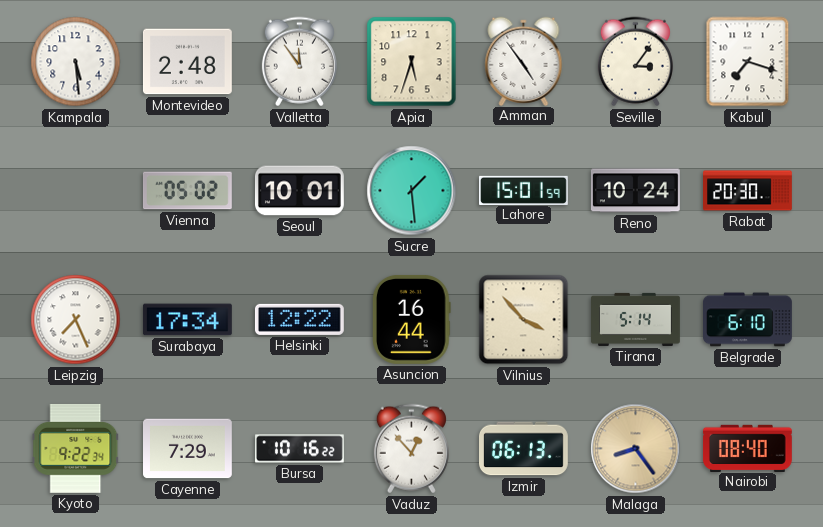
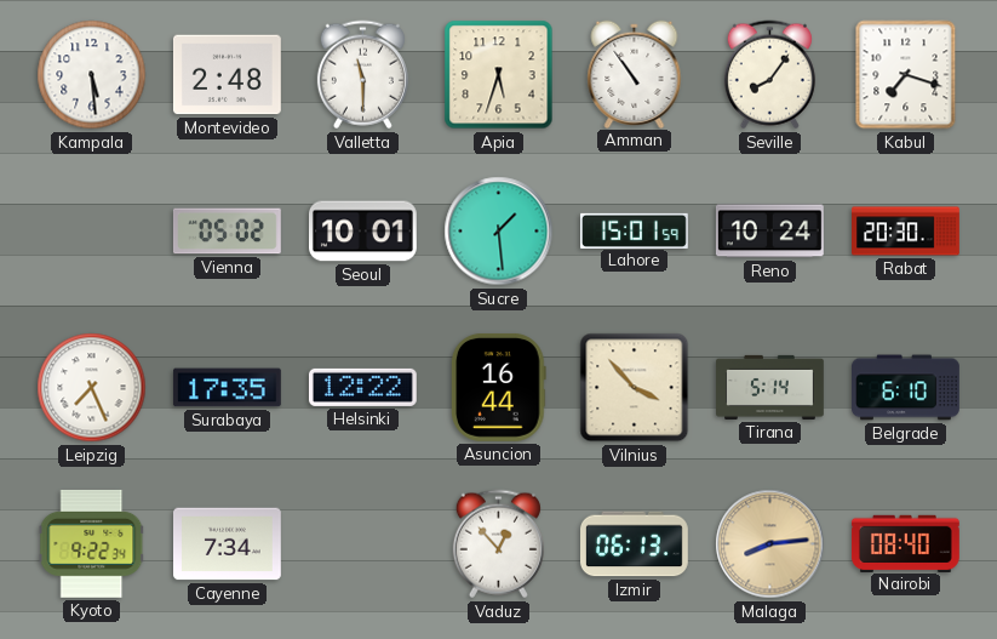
Valletta: 11:54 -> 11:30
Amman: 4:54 -> 10:54
Seville: 3:06 -> 8:06
Surabaya: 17:34 -> 17:35
Cayenne: 7:29 -> 7:34
Bursa: 10:16 -> none
Malaga: 8:24 -> 8:14
